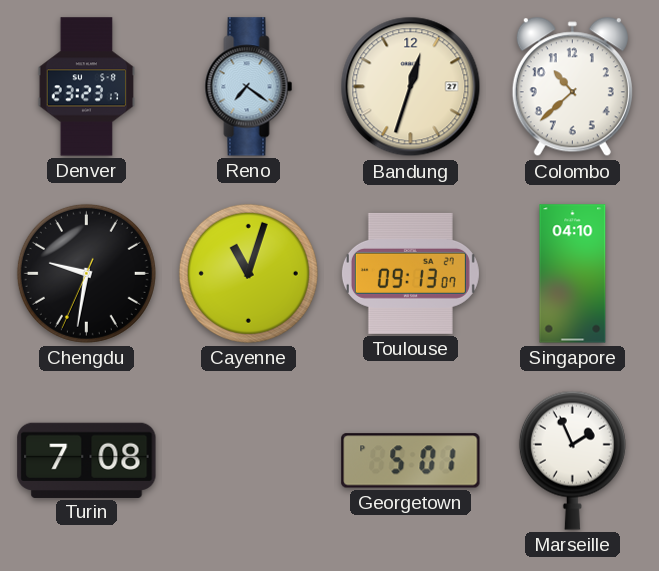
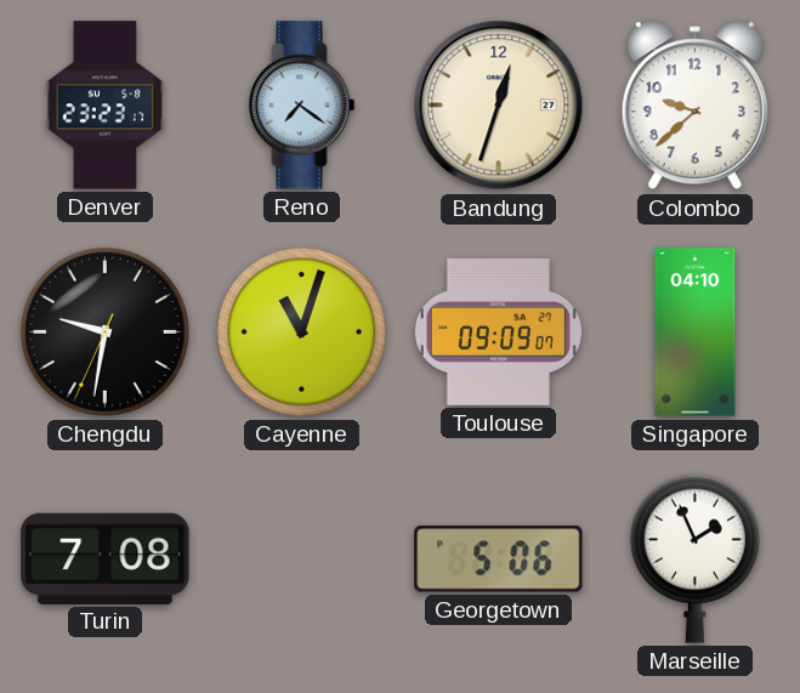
Colombo: 10:38 -> 9:38
Toulouse: 09:13 -> 09:09
Georgetown: 5:01 -> 5:06
